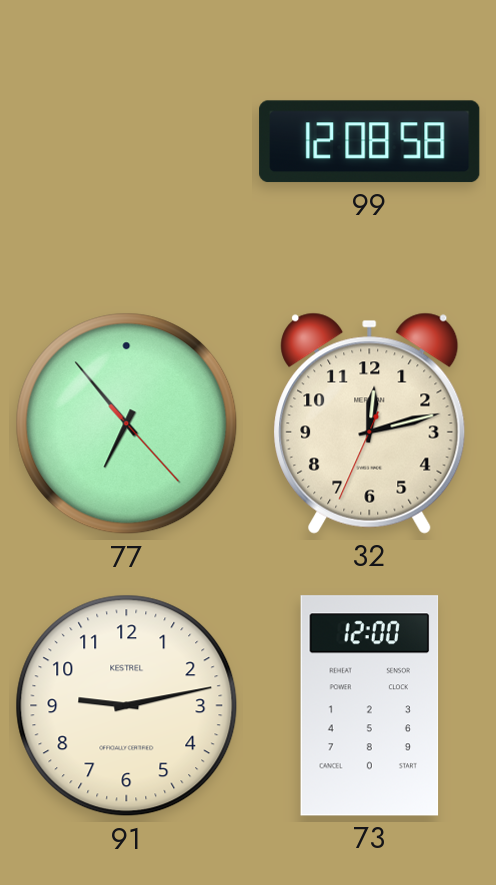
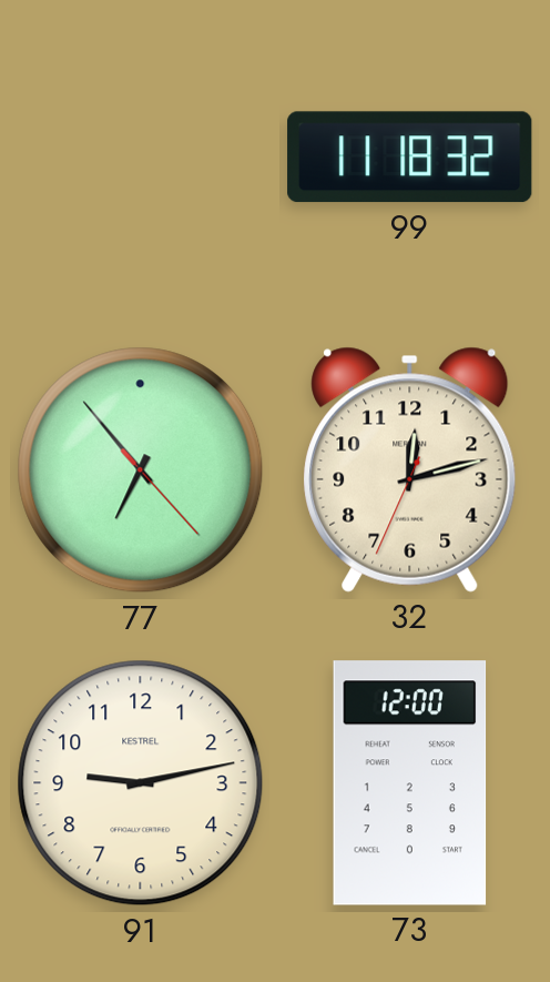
99: 12:08 -> 11:18
